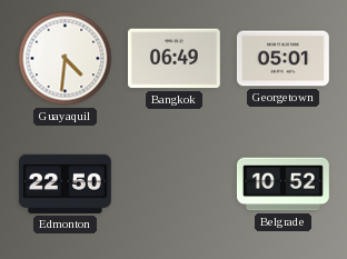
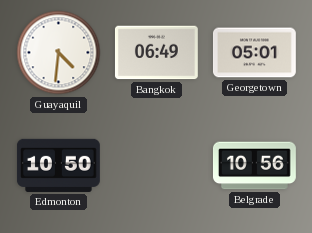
Edmonton: 22:50 -> 10:50
Belgrade: 10:52 -> 10:56
